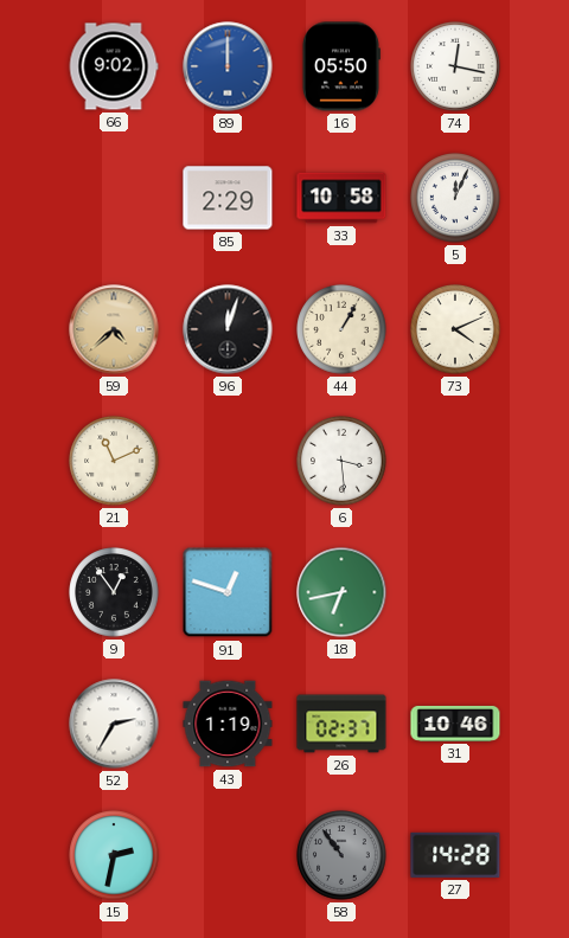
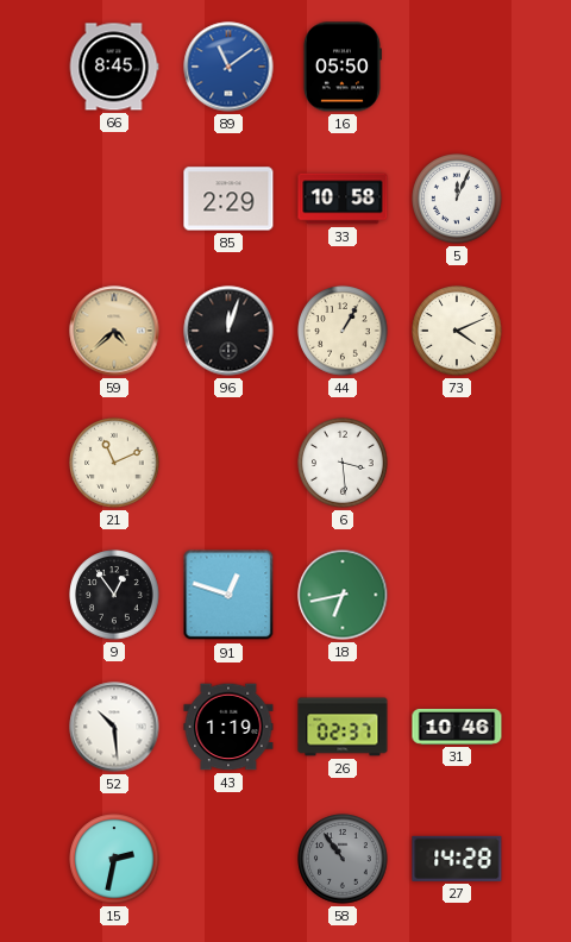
66: 9:02 -> 8:45
89: 12:00 -> 11:09
74: 12:17 -> none
52: 2:35 -> 10:29
